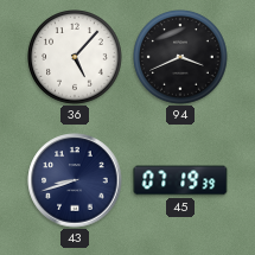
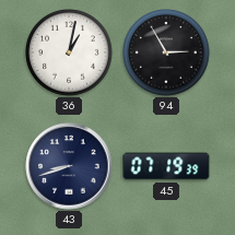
36: 5:07 -> 1:02
94: 3:41 -> 2:55
